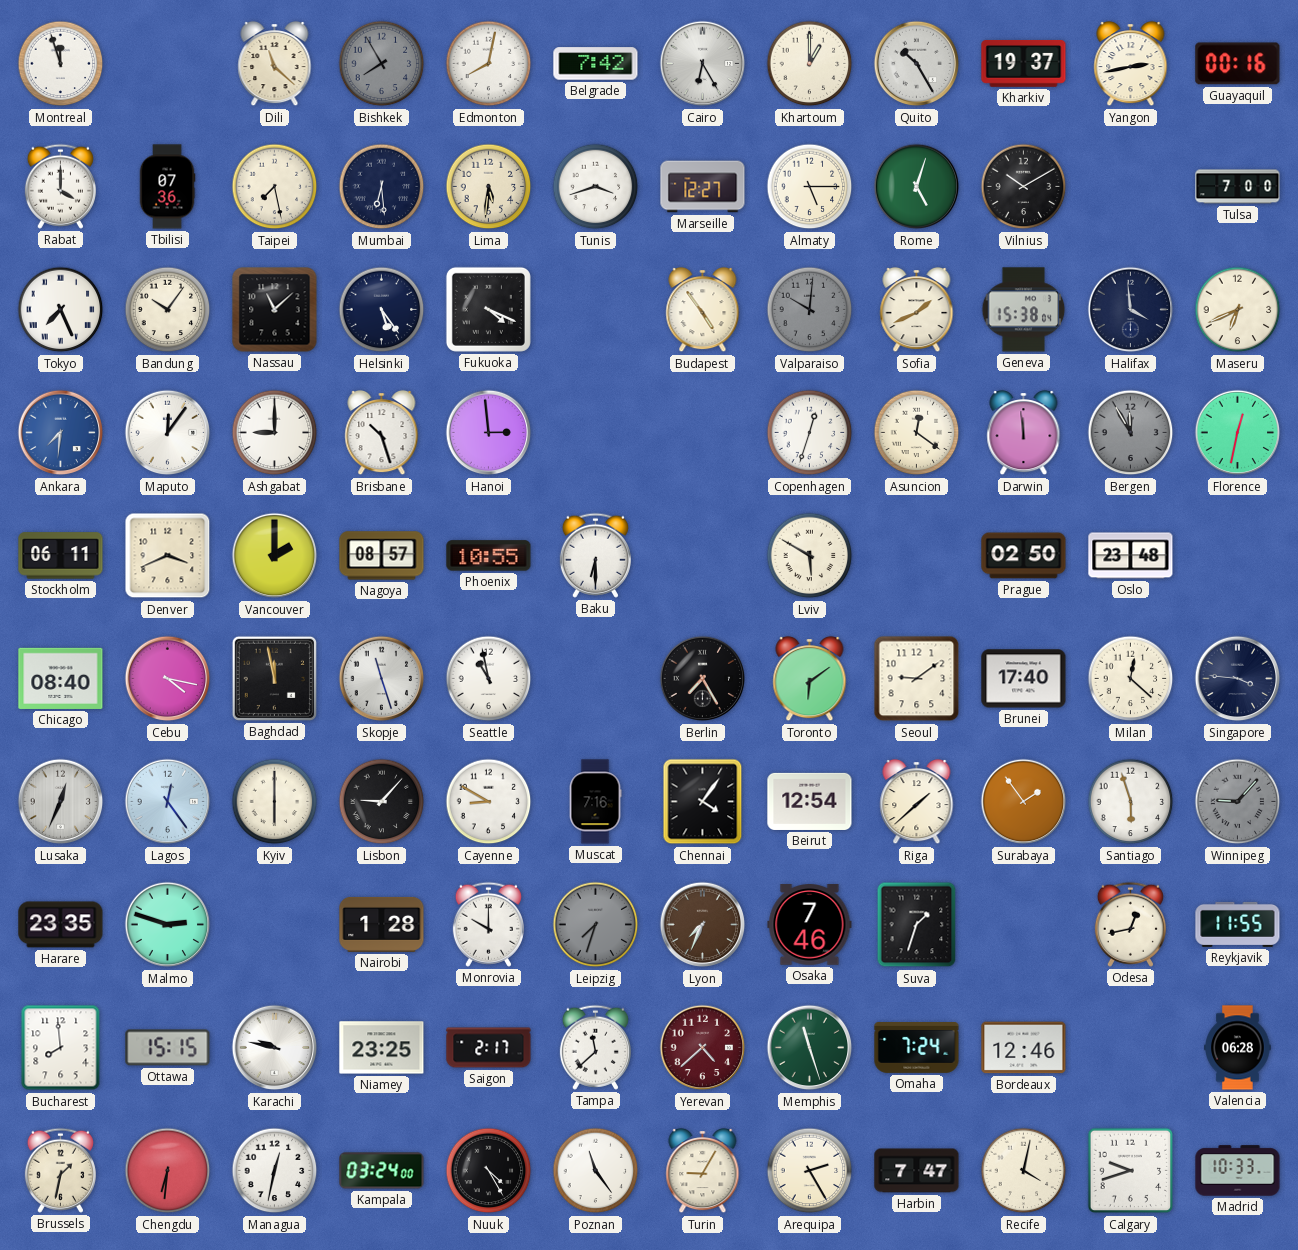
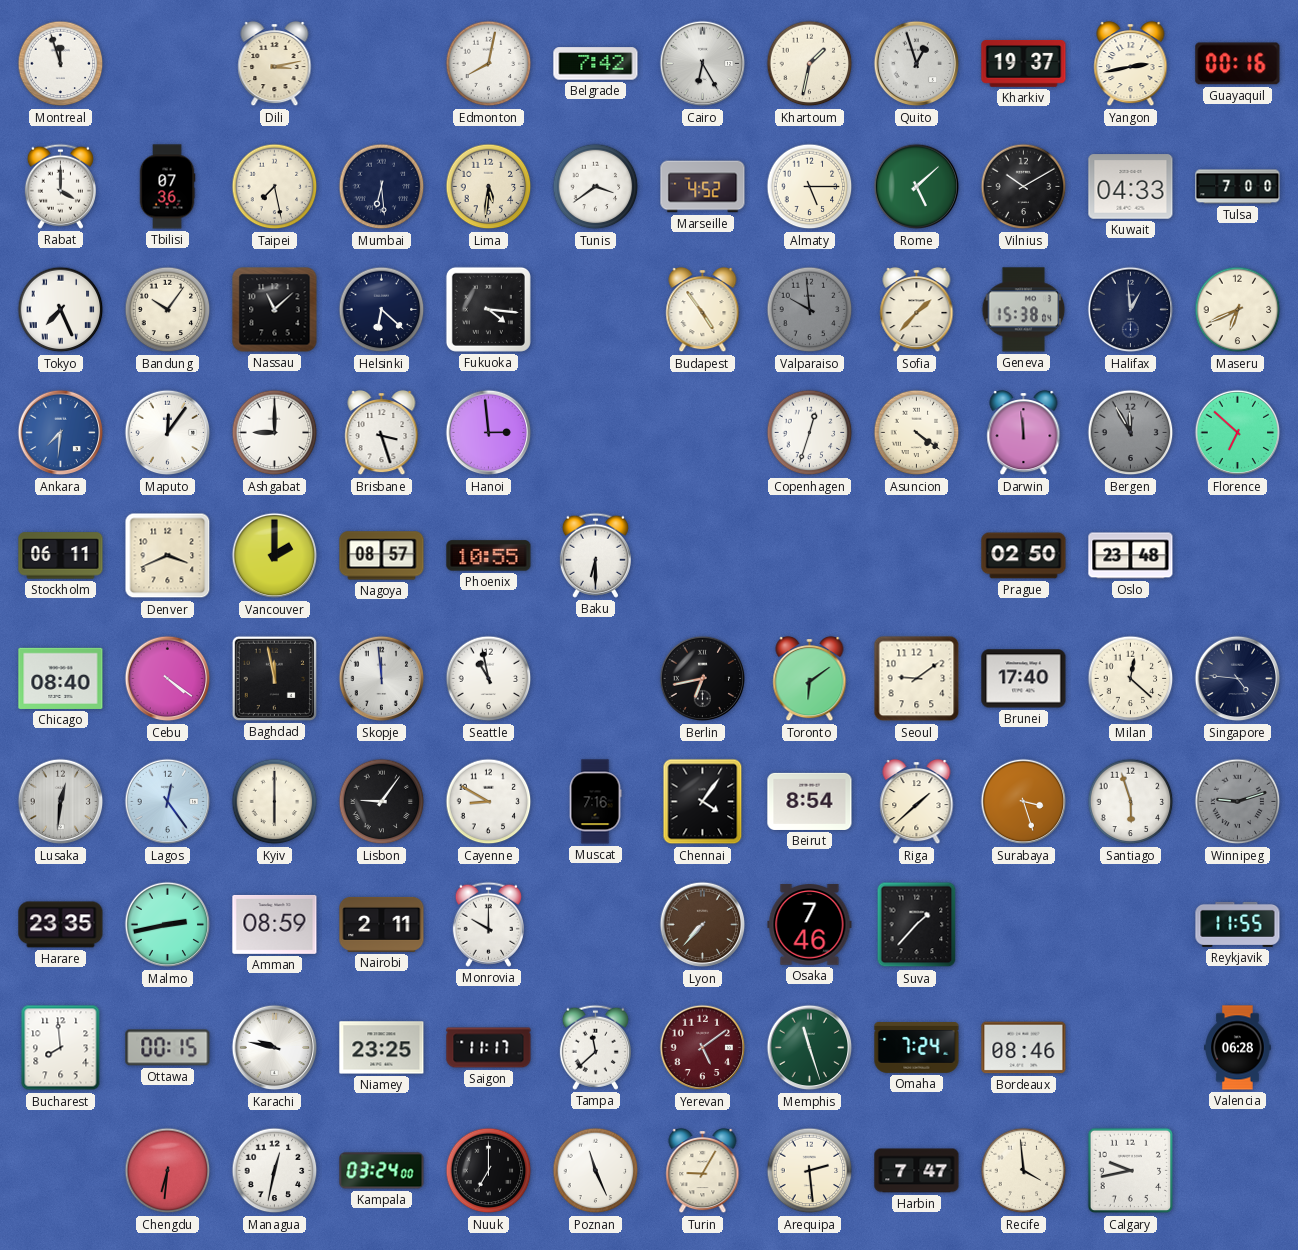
Dili: 11:22 -> 3:13
Bishkek: 7:55 -> none
Khartoum: 1:00 -> 1:32
Quito: 10:25 -> 12:57
Tunis: 3:42 -> 3:39
Marseille: 12:27 -> 4:52
Rome: 5:03 -> 5:08
Kuwait: none -> 04:33
Helsinki: 5:24 -> 6:22
Fukuoka: 4:19 -> 4:16
Valparaiso: 10:01 -> 9:59
Sofia: 1:41 -> 1:37
Halifax: 3:59 -> 12:59
Brisbane: 10:27 -> 3:27
Asuncion: 12:21 -> 4:21
Florence: 12:32 -> 6:52
Lviv: 5:50 -> none
Cebu: 4:17 -> 4:21
Skopje: 11:27 -> 11:59
Berlin: 7:25 -> 6:43
Singapore: 3:46 -> 4:46
Lusaka: 12:34 -> 12:31
Lisbon: 9:07 -> 9:06
Beirut: 12:54 -> 8:54
Surabaya: 1:54 -> 3:27
Winnipeg: 9:07 -> 9:12
Malmo: 2:48 -> 2:43
Amman: none -> 08:59
Nairobi: 1:28 -> 2:11
Leipzig: 7:33 -> none
Lyon: 7:34 -> 7:37
Suva: 1:33 -> 1:37
Odesa: 12:43 -> none
Ottawa: 15:15 -> 00:15
Saigon: 2:17 -> 11:17
Yerevan: 4:38 -> 5:09
Bordeaux: 12:46 -> 08:46
Brussels: 1:32 -> none
Nuuk: 4:25 -> 7:00
Poznan: 11:24 -> 11:26
Arequipa: 2:25 -> 2:29
Recife: 4:02 -> 3:59
Calgary: 9:42 -> 9:43
Madrid: 10:33 -> none
